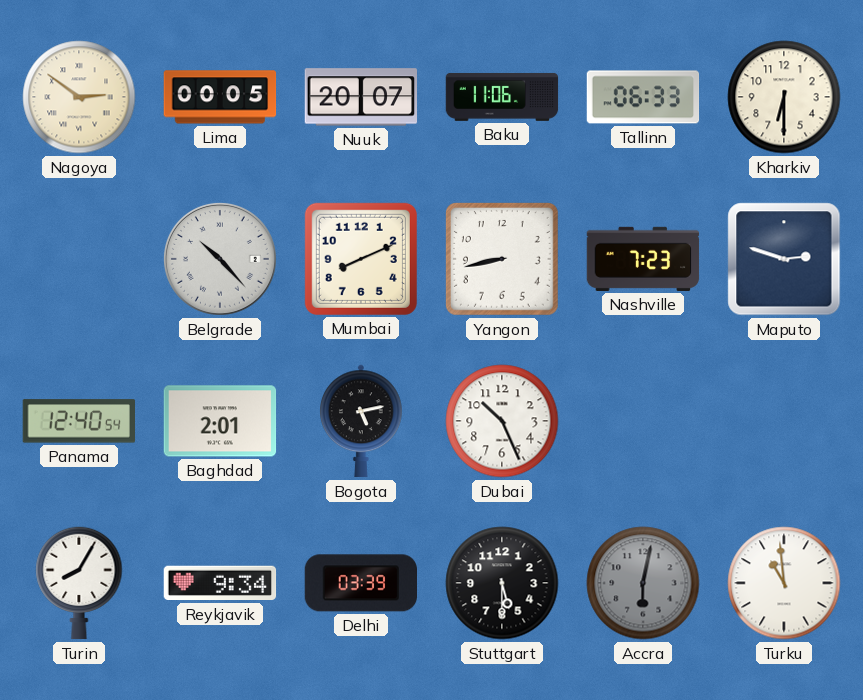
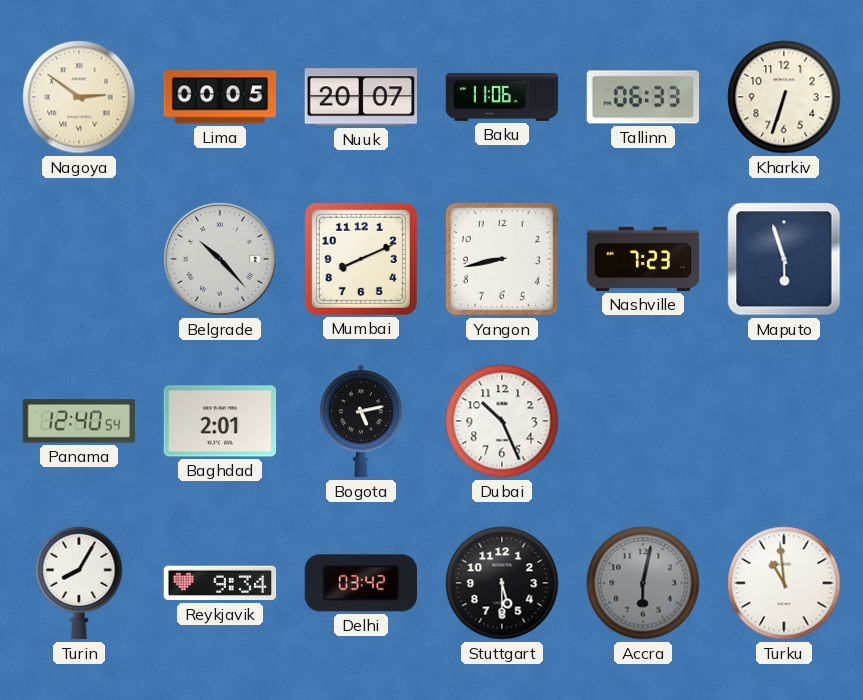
Kharkiv: 6:30 -> 6:33
Maputo: 2:48 -> 5:57
Delhi: 03:39 -> 03:42
